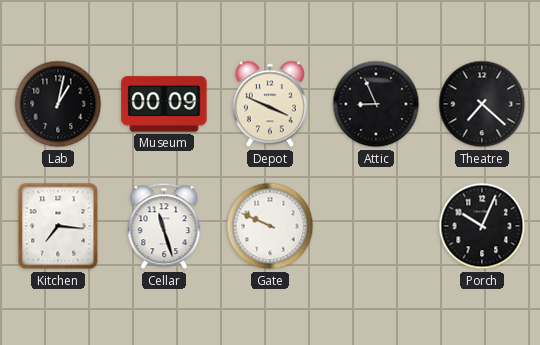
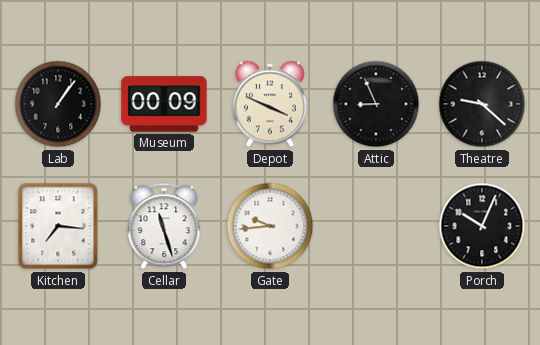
Lab: 1:02 -> 1:06
Theatre: 7:22 -> 9:22
Gate: 9:49 -> 9:44
